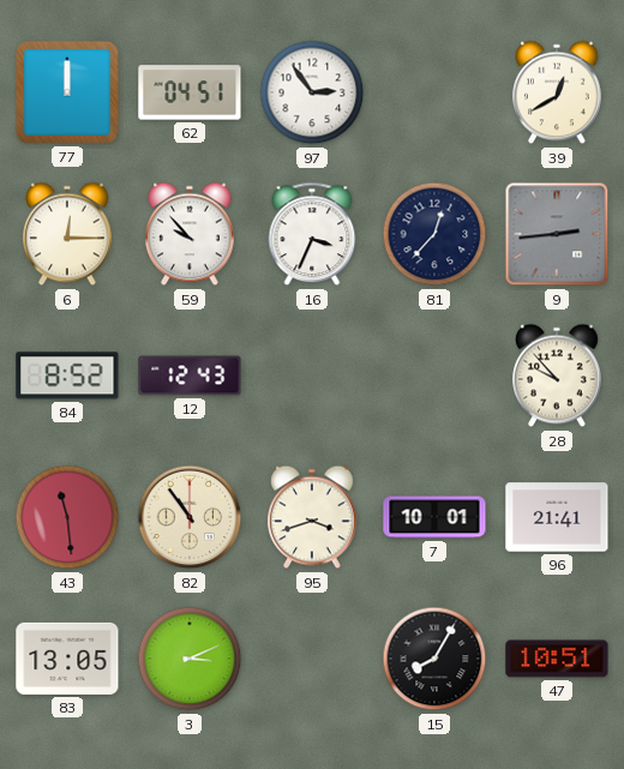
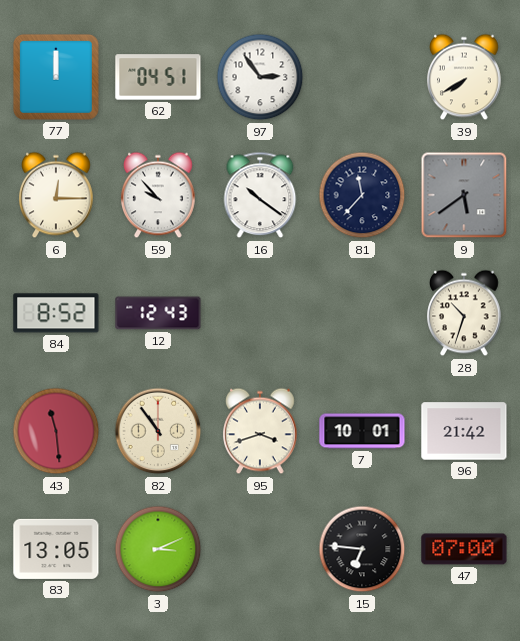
39: 12:40 -> 7:40
16: 3:34 -> 10:21
81: 12:37 -> 11:37
9: 2:44 -> 5:39
28: 9:53 -> 10:33
96: 21:41 -> 21:42
15: 8:05 -> 6:46
47: 10:51 -> 07:00
